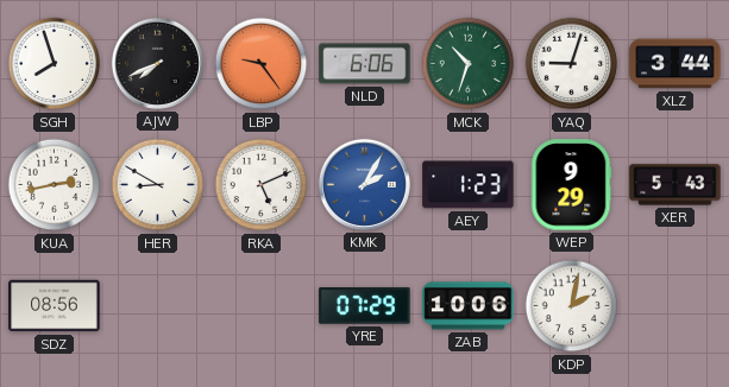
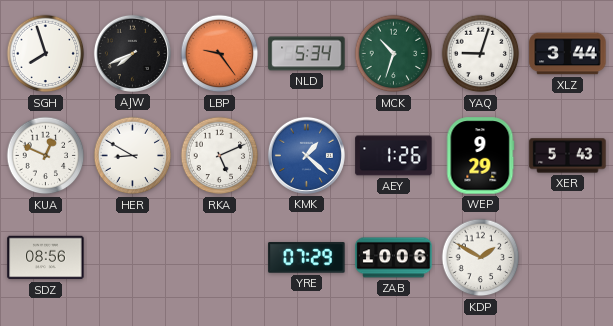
NLD: 6:06 -> 5:34
KUA: 2:43 -> 12:49
KMK: 2:05 -> 1:22
AEY: 1:23 -> 1:26
KDP: 2:02 -> 1:50
